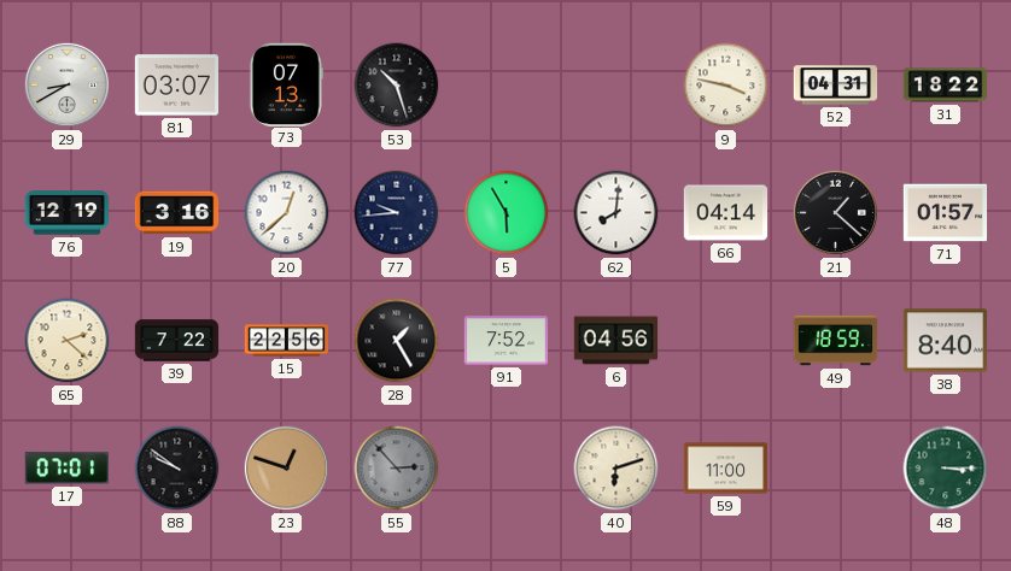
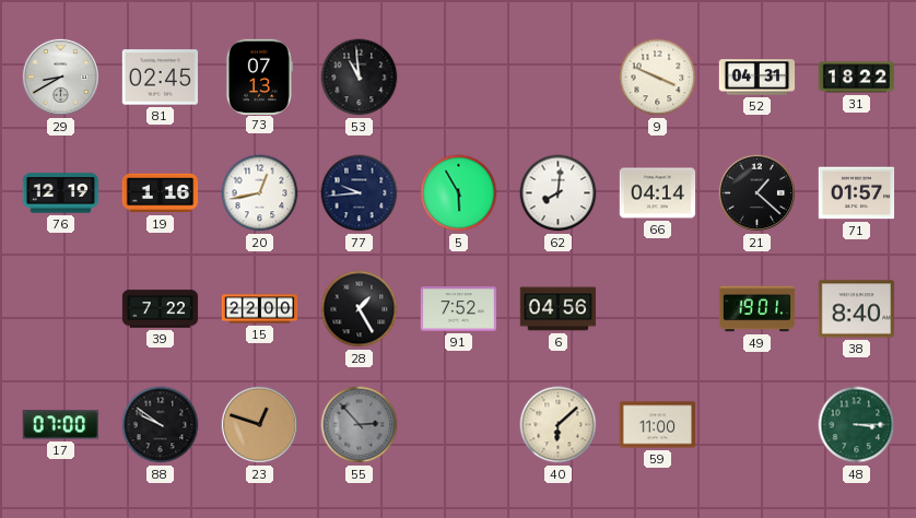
81: 03:07 -> 02:45
53: 10:27 -> 10:59
9: 3:47 -> 3:49
19: 3:16 -> 1:16
20: 12:38 -> 12:43
65: 2:22 -> none
15: 22:56 -> 22:00
49: 18:59 -> 19:01
17: 07:01 -> 07:00
40: 6:12 -> 6:08
